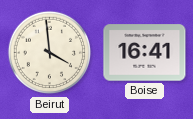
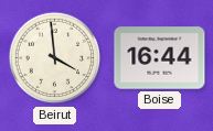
Boise: 16:41 -> 16:44
